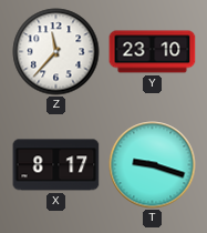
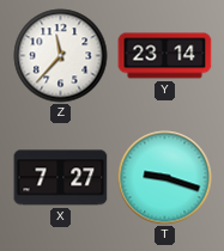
Y: 23:10 -> 23:14
X: 8:17 -> 7:27
